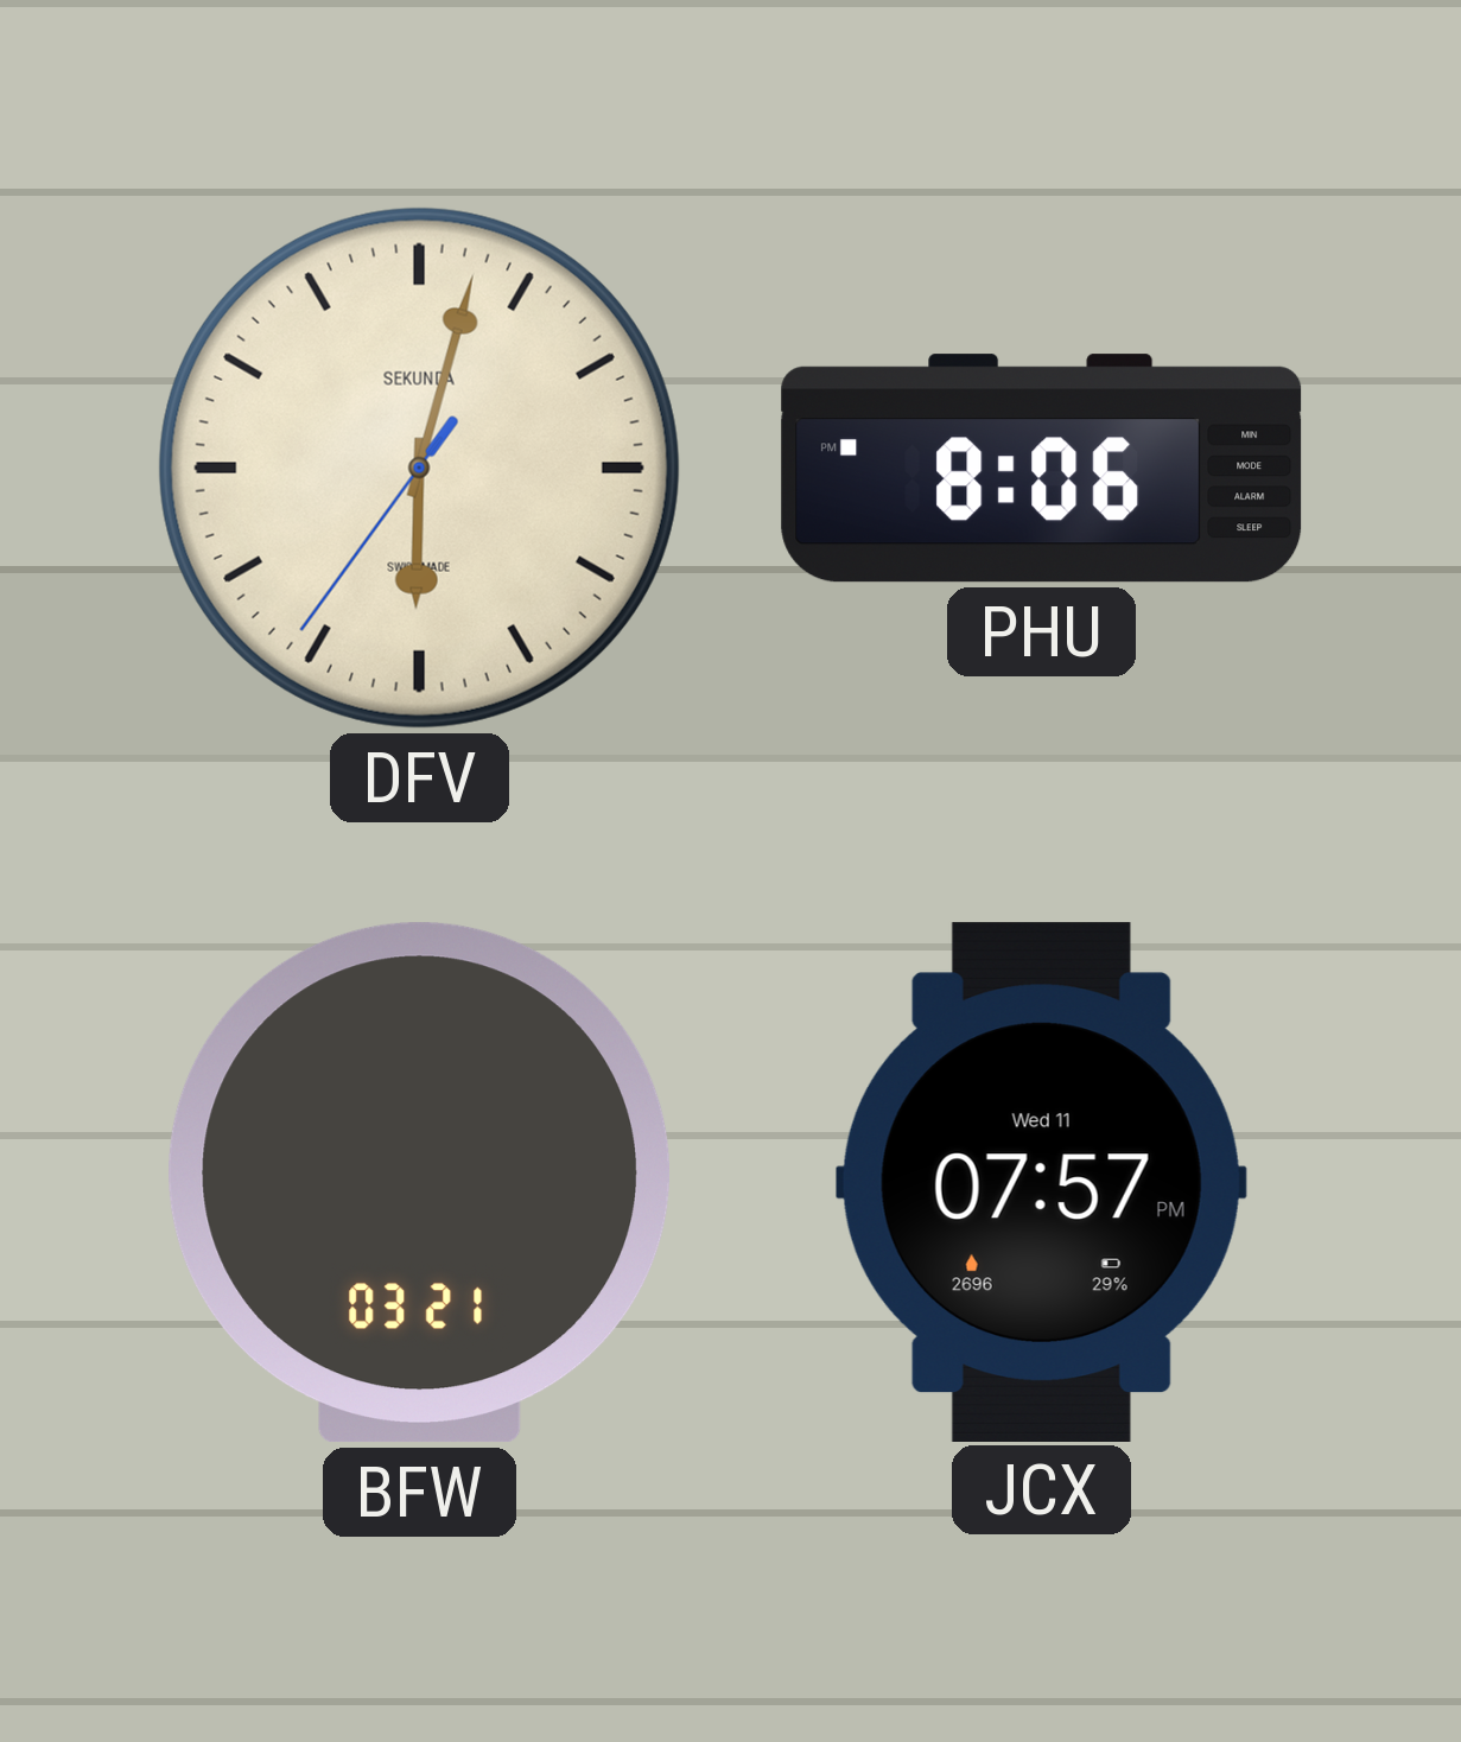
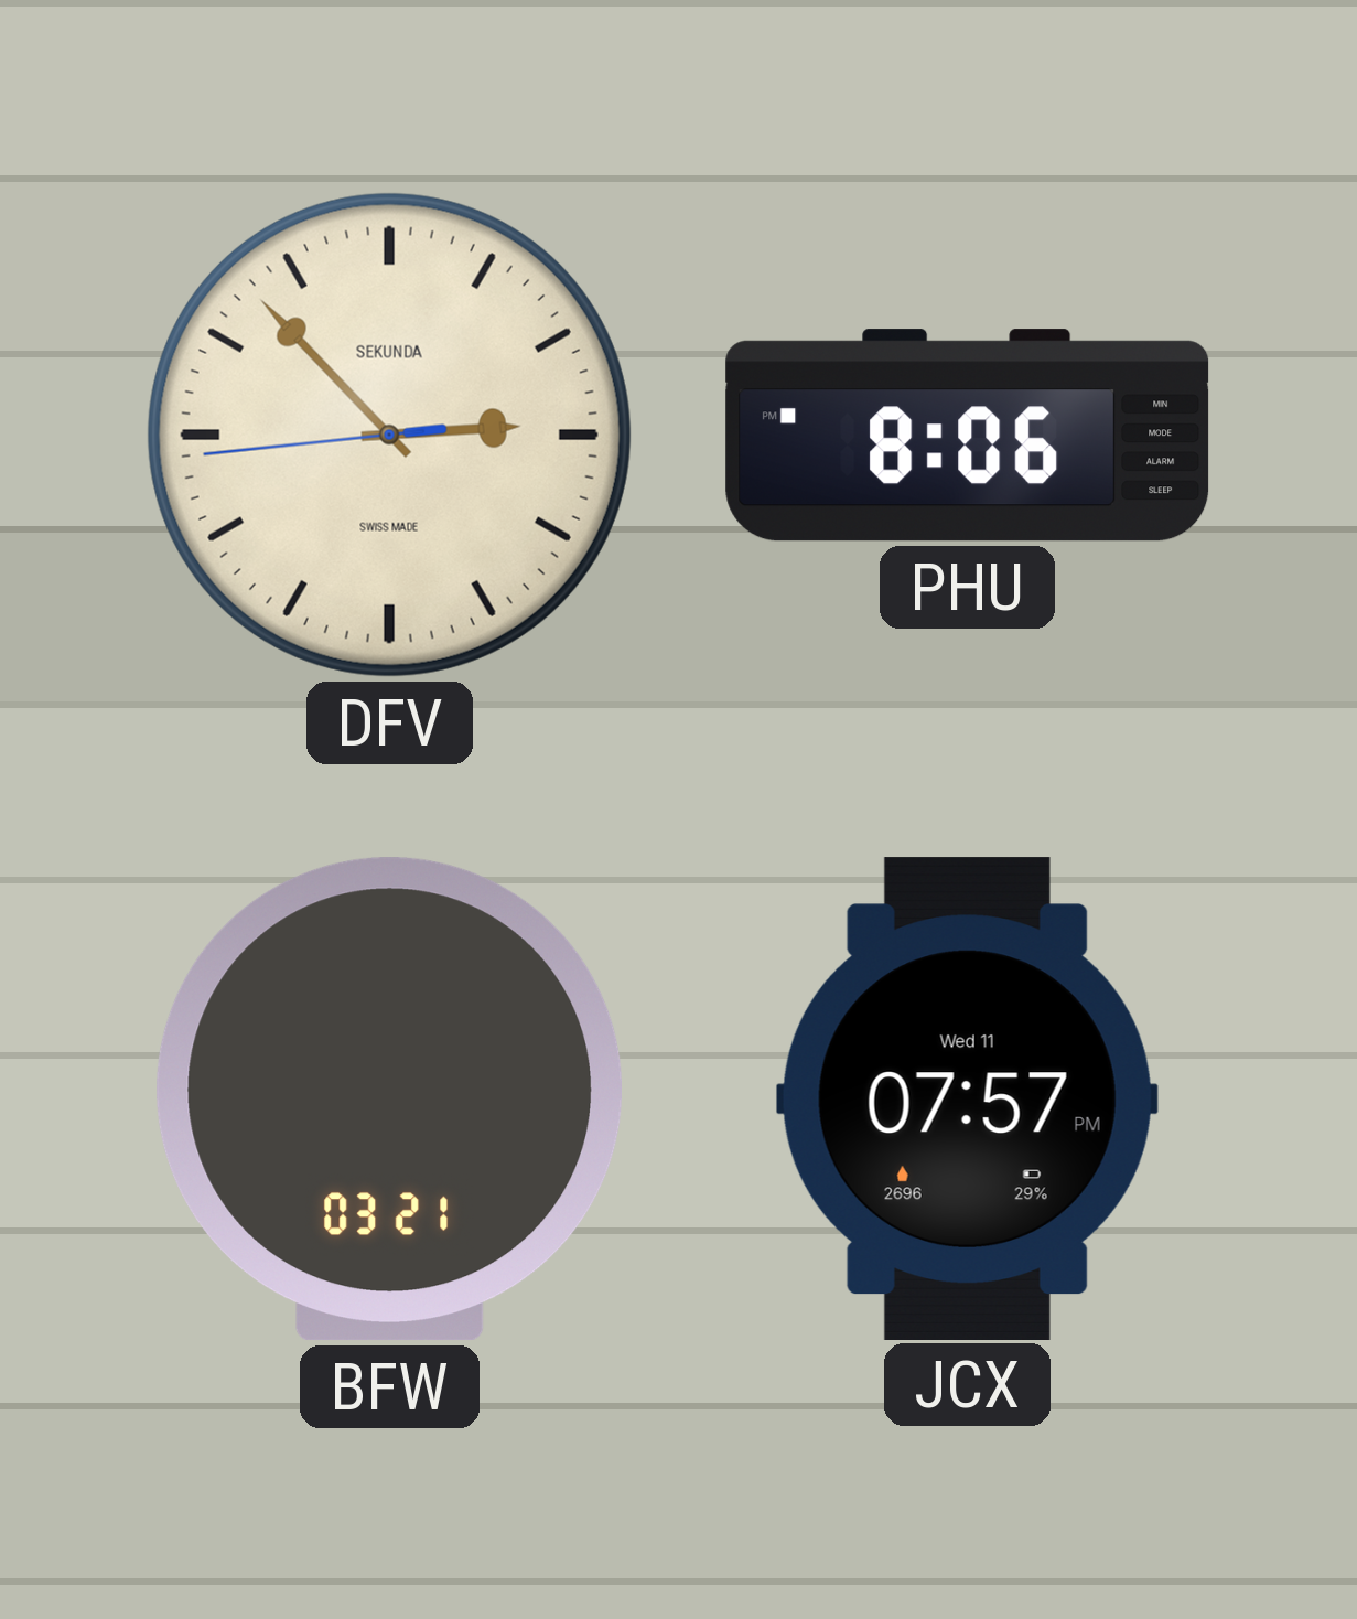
DFV: 6:02 -> 2:52
